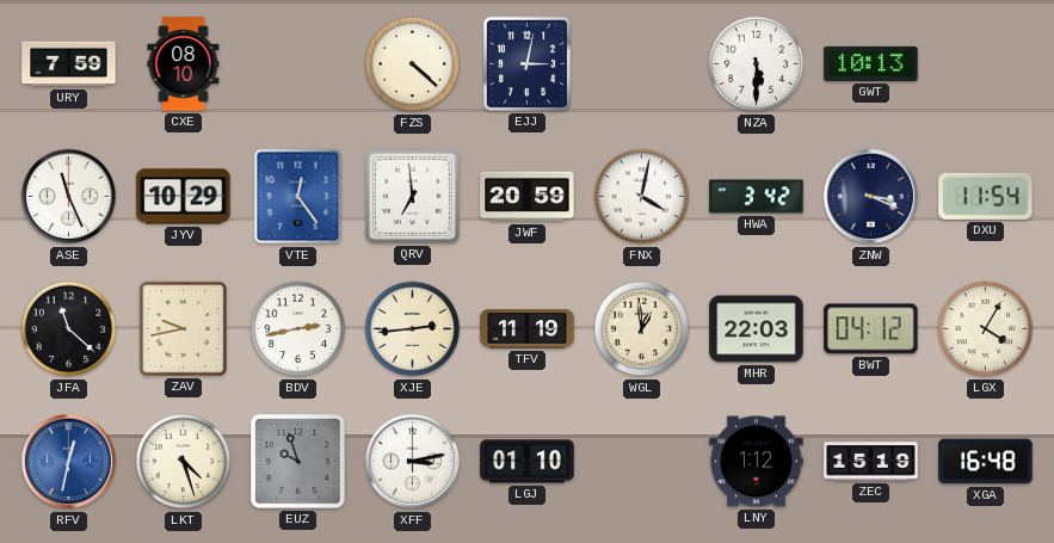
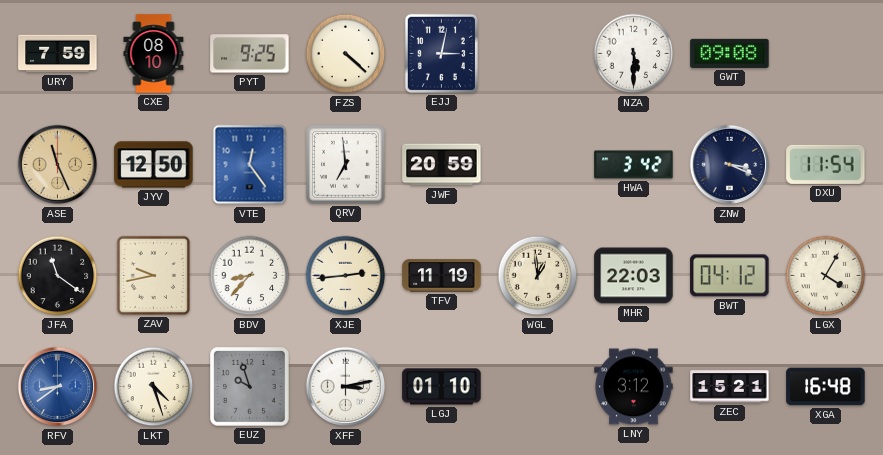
PYT: none -> 9:25
GWT: 10:13 -> 09:08
ASE dial: white -> champagne
JYV: 10:29 -> 12:50
FNX: 4:02 -> none
JFA: 11:22 -> 11:21
BDV: 2:43 -> 8:37
RFV: 12:32 -> 8:39
LNY: 1:12 -> 3:12
ZEC: 15:19 -> 15:21
